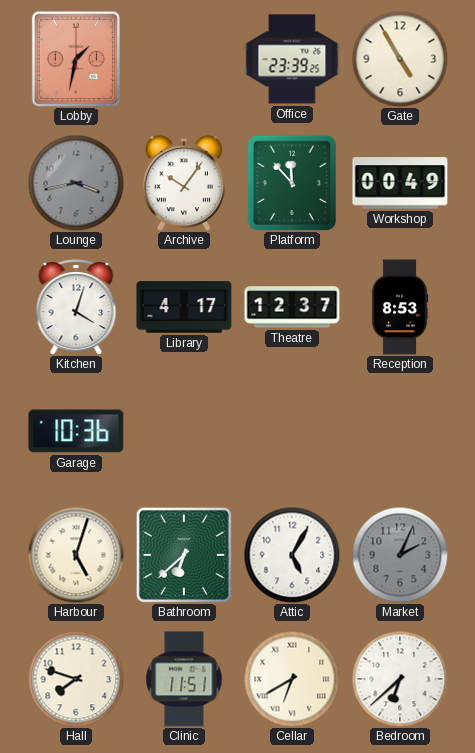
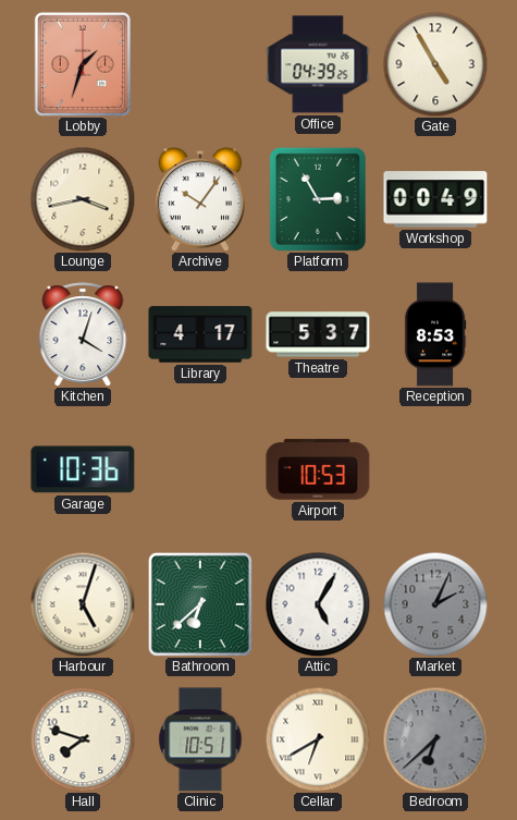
Lobby: 1:32 -> 1:33
Office: 23:39 -> 04:39
Lounge dial: grey -> cream
Platform: 11:53 -> 2:55
Theatre: 12:37 -> 5:37
Airport: none -> 10:53
Clinic: 11:51 -> 10:51
Bedroom dial: white -> grey
